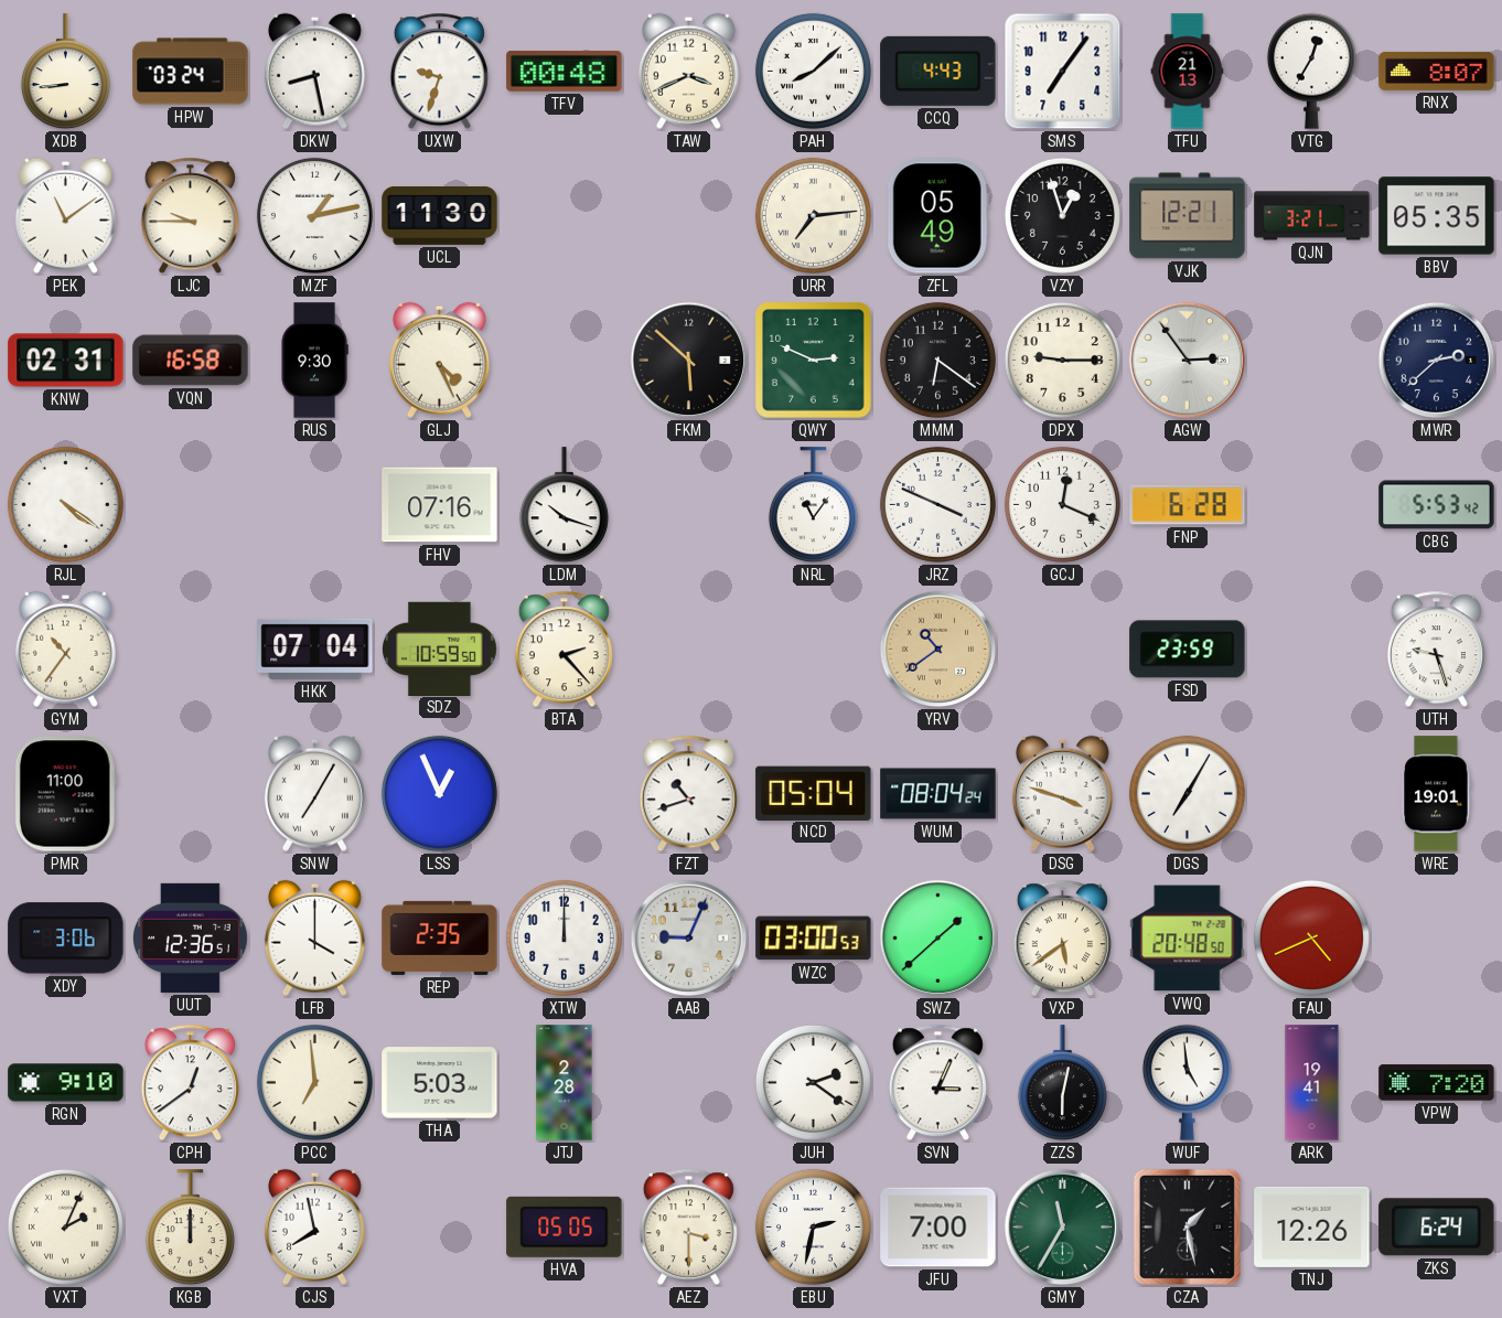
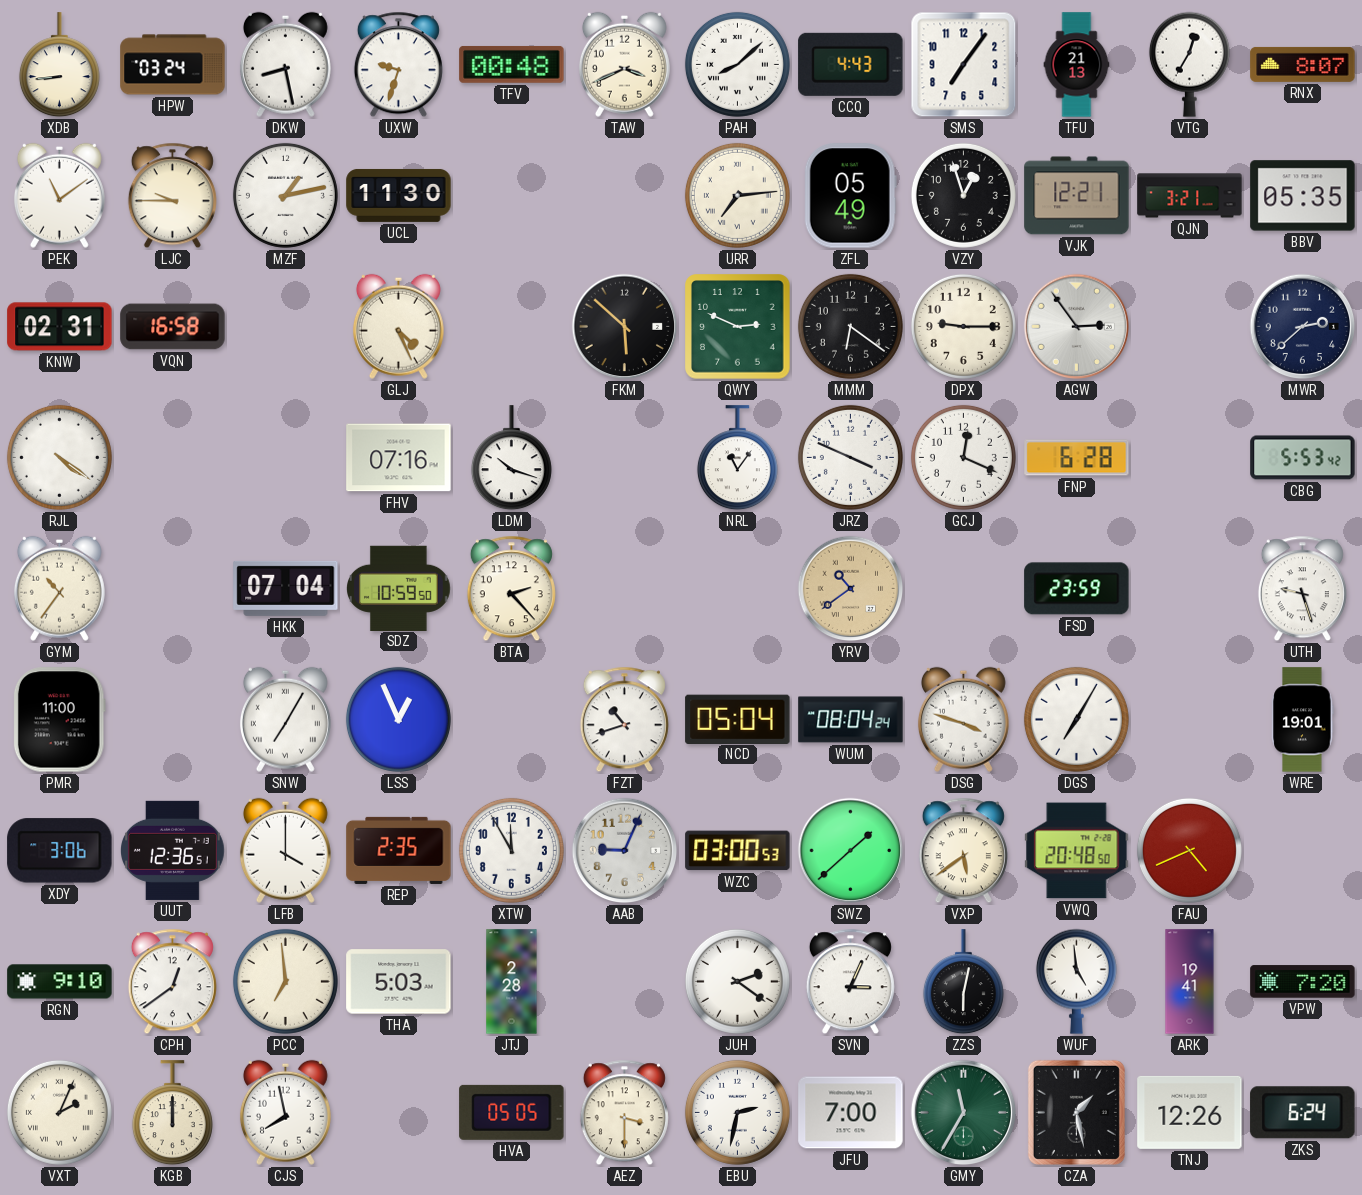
RUS: 9:30 -> none
XTW: 12:00 -> 11:55
